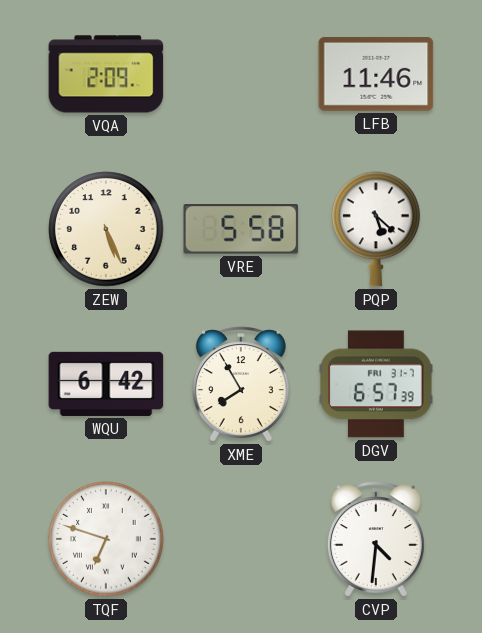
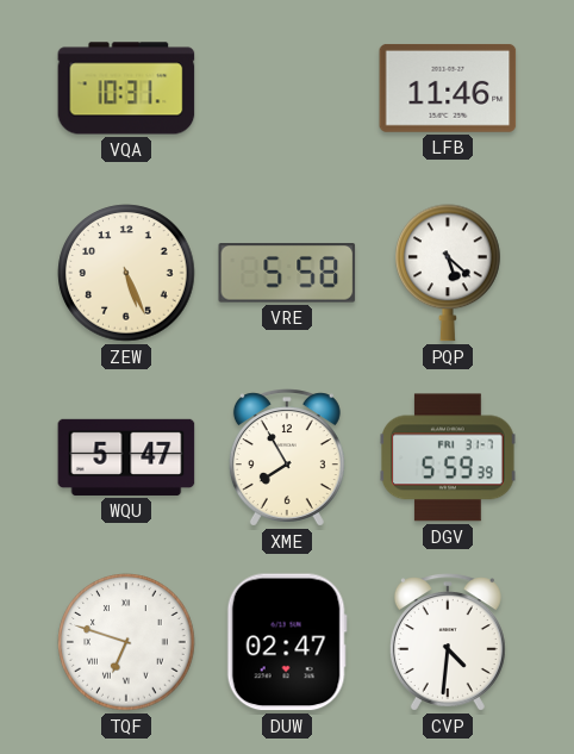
VQA: 2:09 -> 10:31
WQU: 6:42 -> 5:47
DGV: 6:57 -> 5:59
DUW: none -> 02:47
